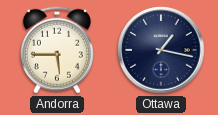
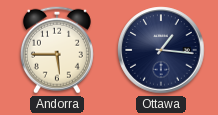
Ottawa: 1:17 -> 1:16
